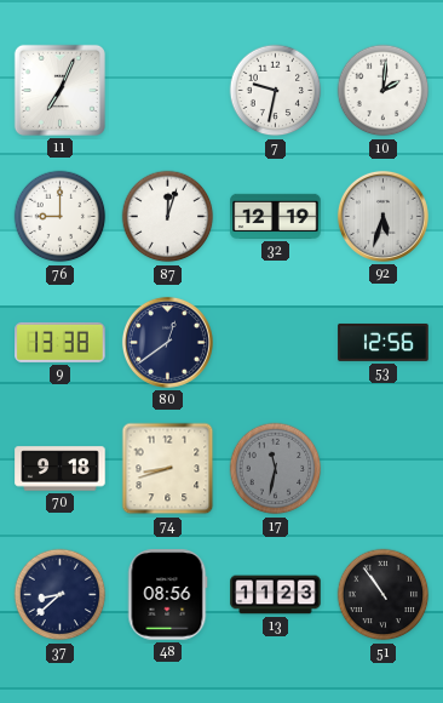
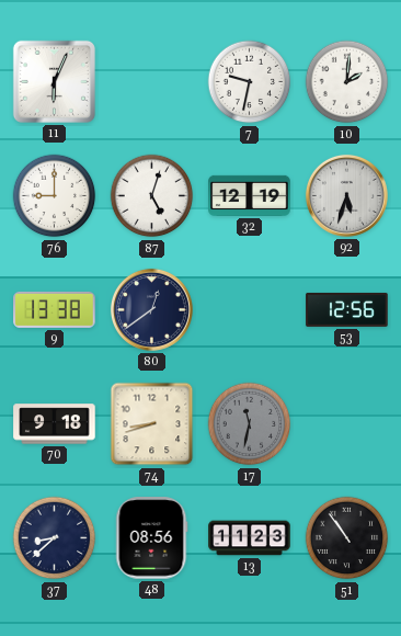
11: 7:04 -> 6:04
87: 12:03 -> 5:03
